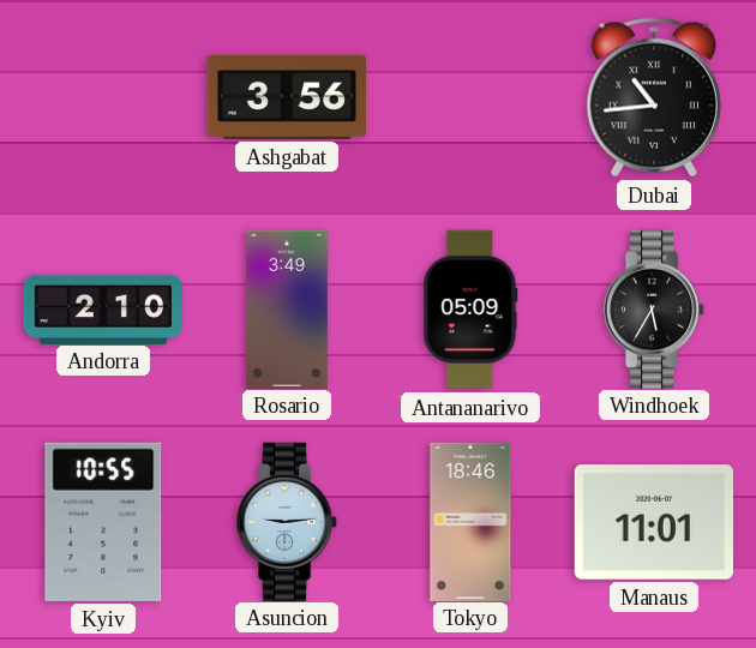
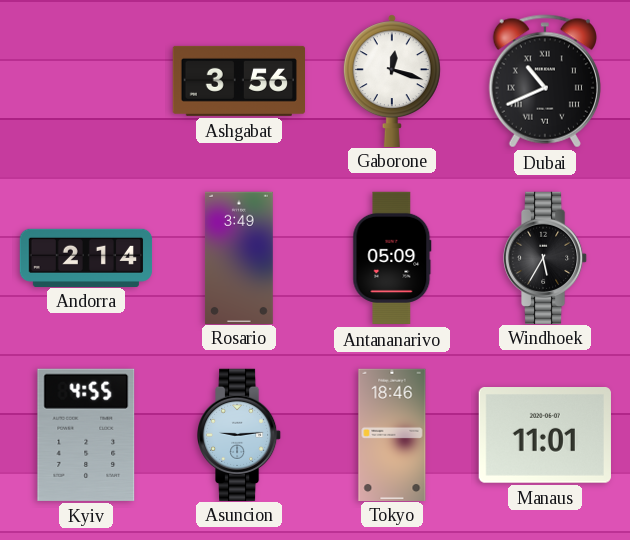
Gaborone: none -> 12:18
Dubai: 10:44 -> 10:41
Andorra: 2:10 -> 2:14
Kyiv: 10:55 -> 4:55
